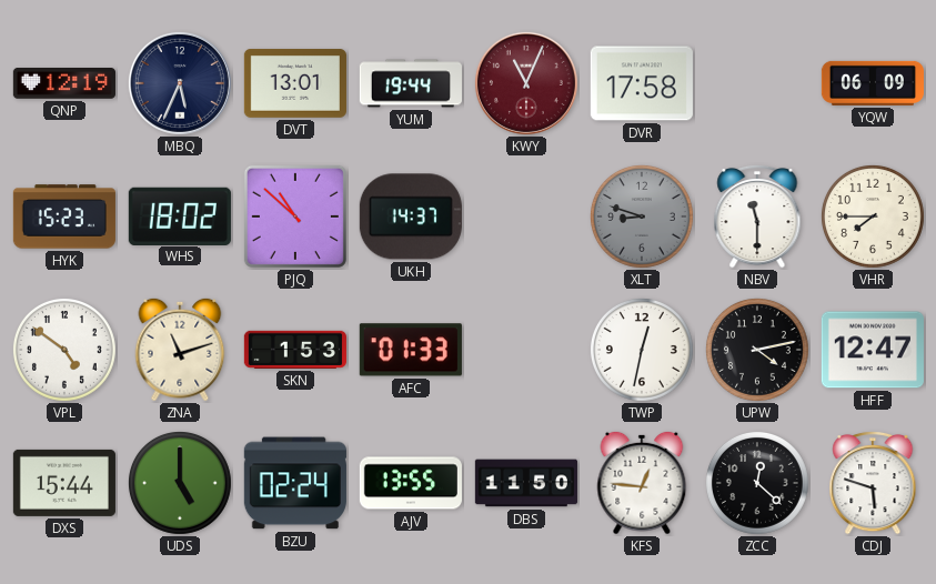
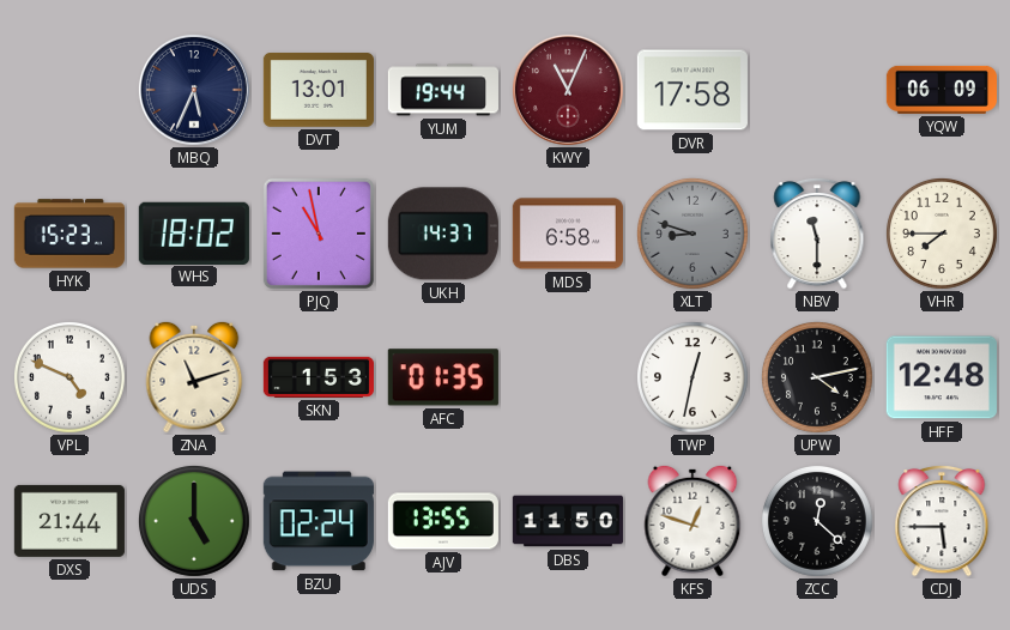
QNP: 12:19 -> none
PJQ: 10:52 -> 10:58
MDS: none -> 6:58
VPL: 4:51 -> 4:49
AFC: 01:33 -> 01:35
HFF: 12:47 -> 12:48
DXS: 15:44 -> 21:44
KFS: 12:46 -> 12:48
CDJ: 5:48 -> 5:45
